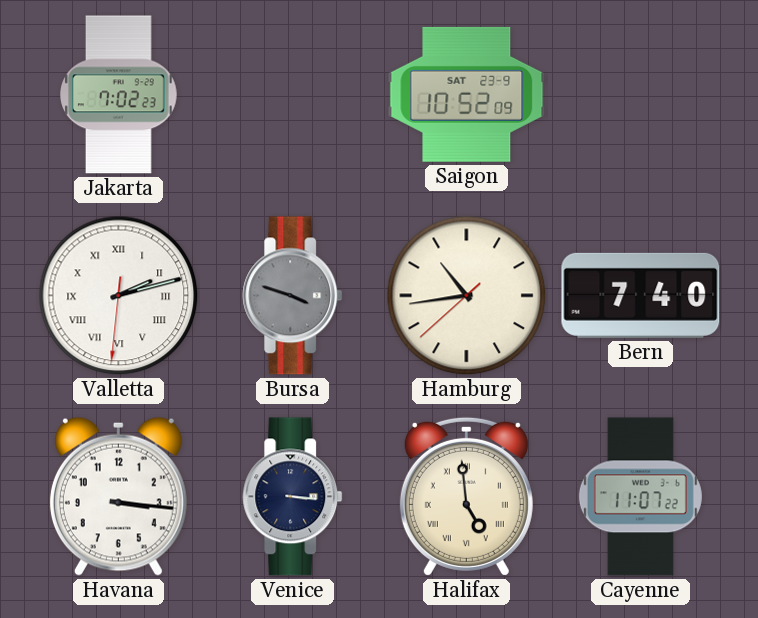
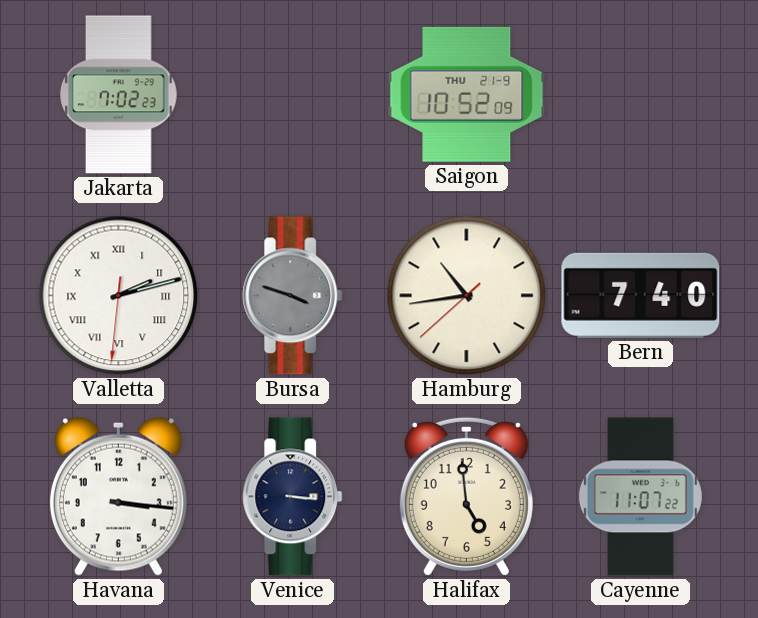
Saigon date: SAT 23-9 -> THU 21-9
Halifax numerals: Roman -> Arabic
